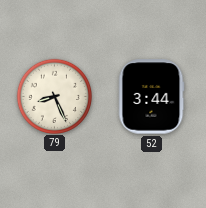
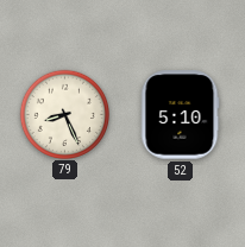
52: 3:44 -> 5:10
